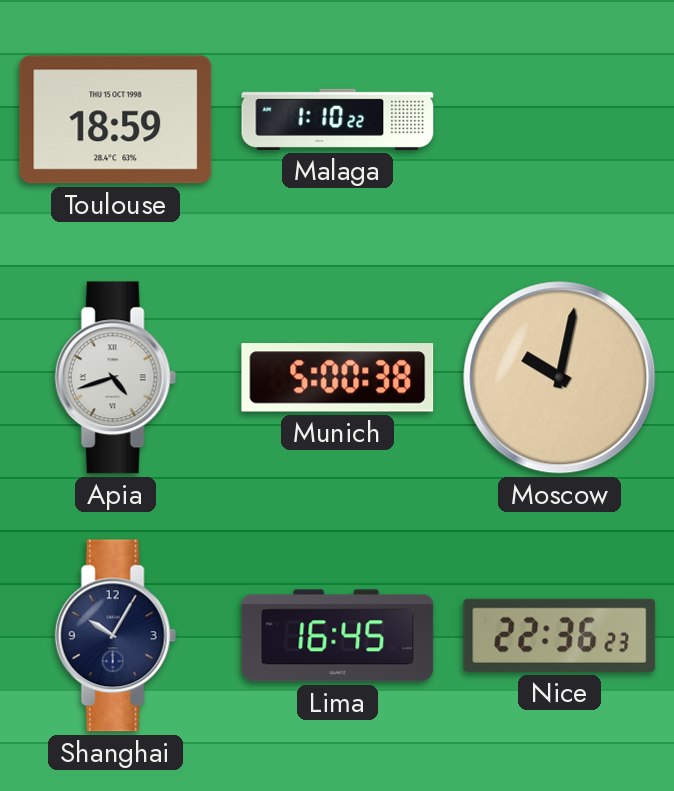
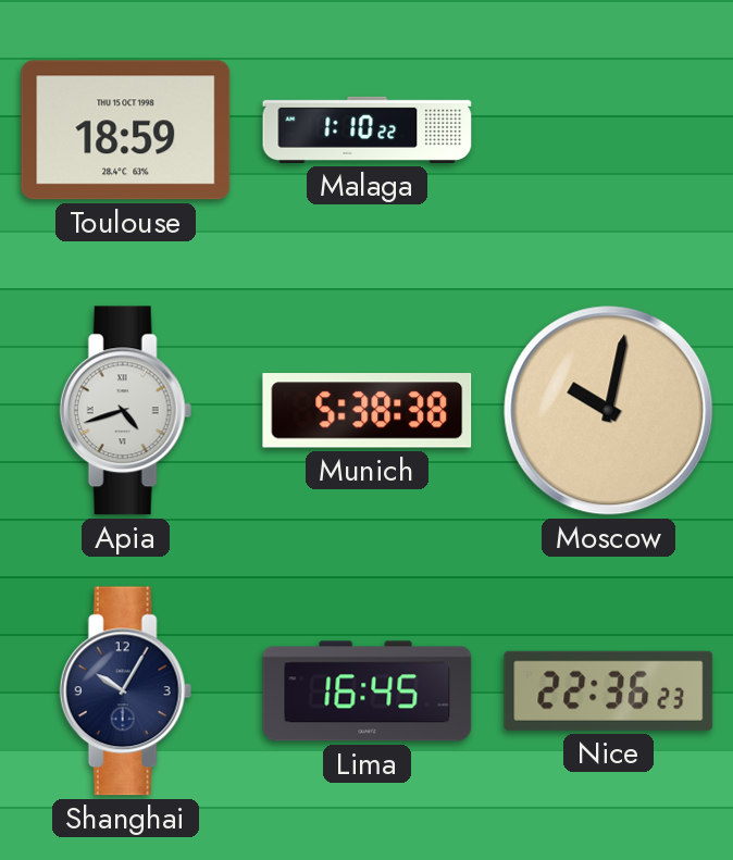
Munich: 5:00 -> 5:38
